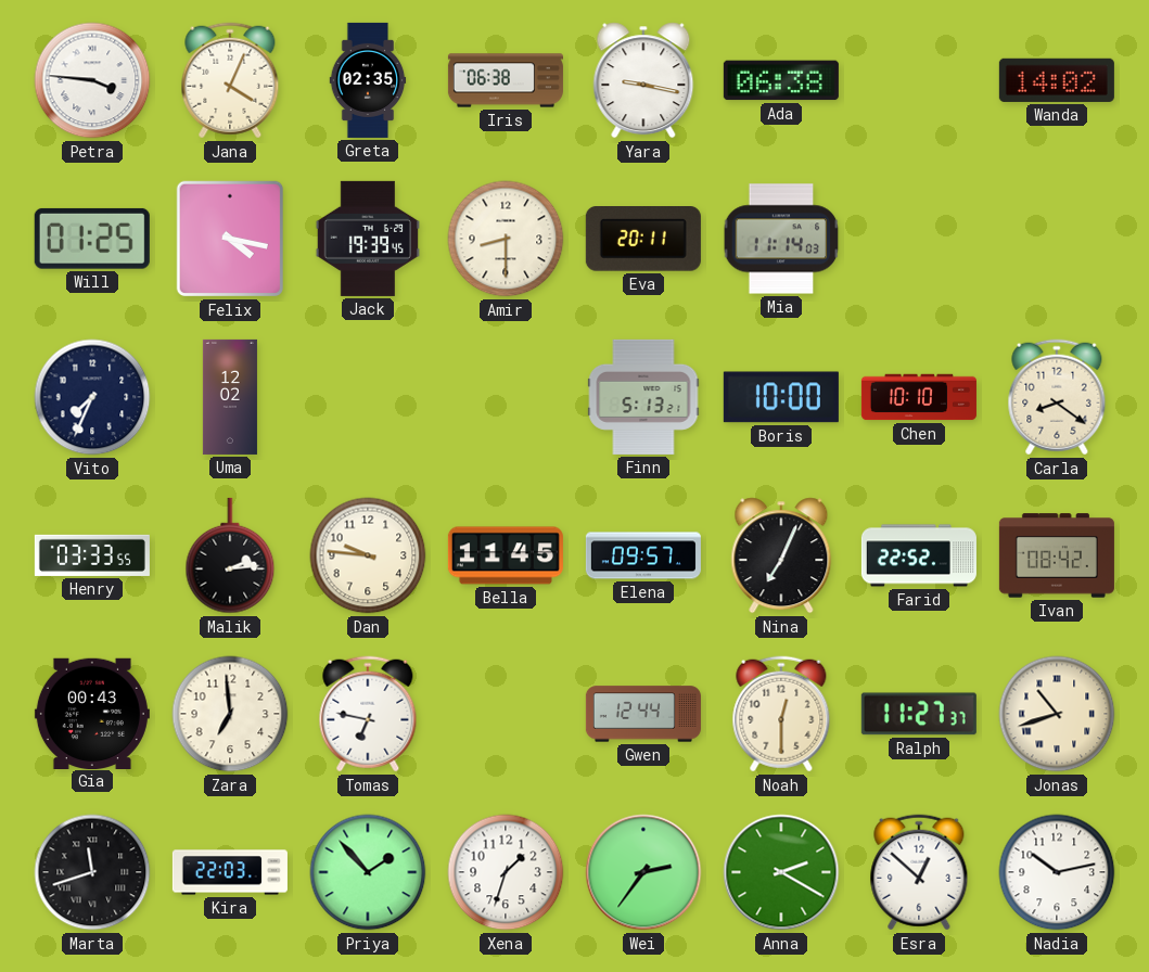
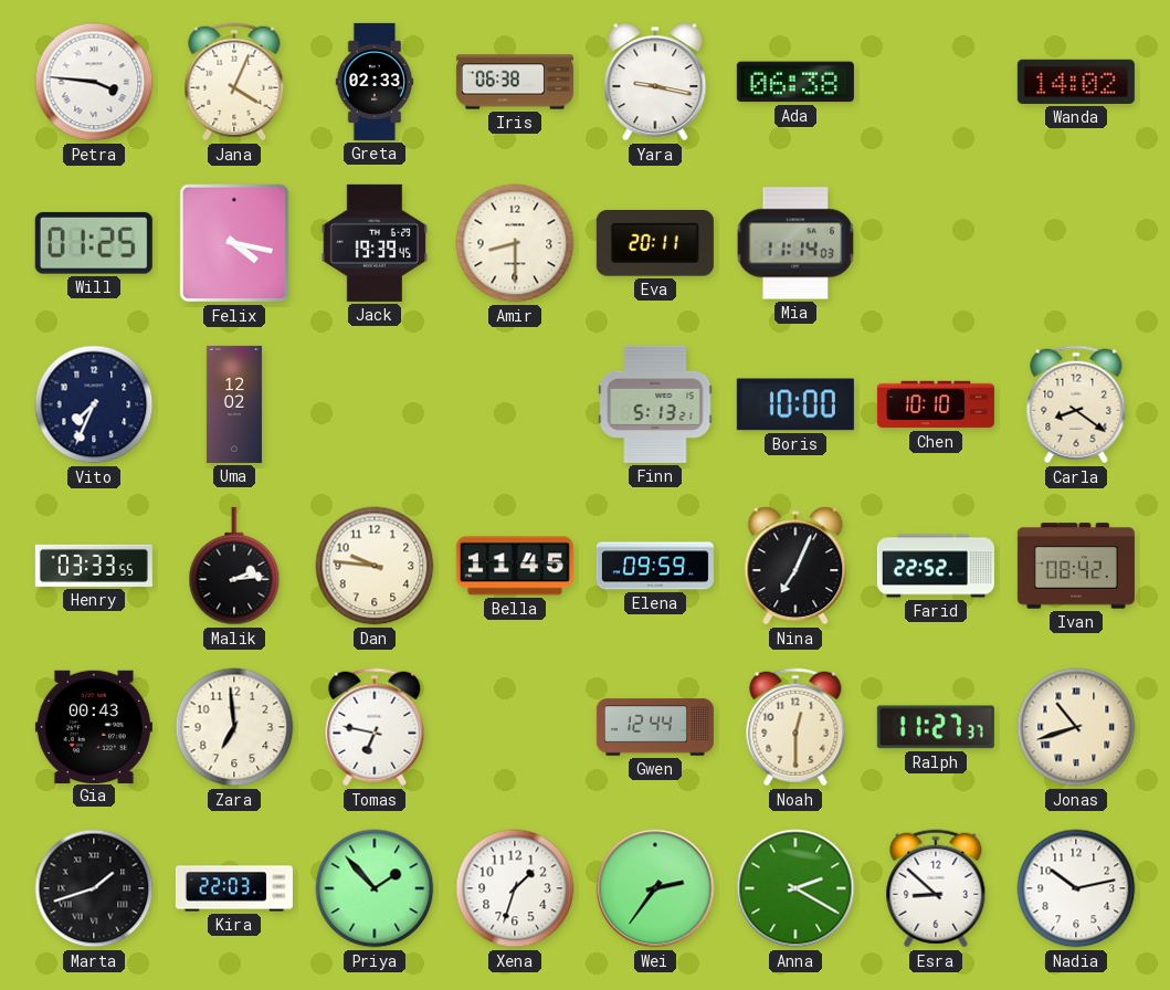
Greta: 02:35 -> 02:33
Elena: 09:57 -> 09:59
Marta: 11:42 -> 1:42
Esra: 12:52 -> 8:52
